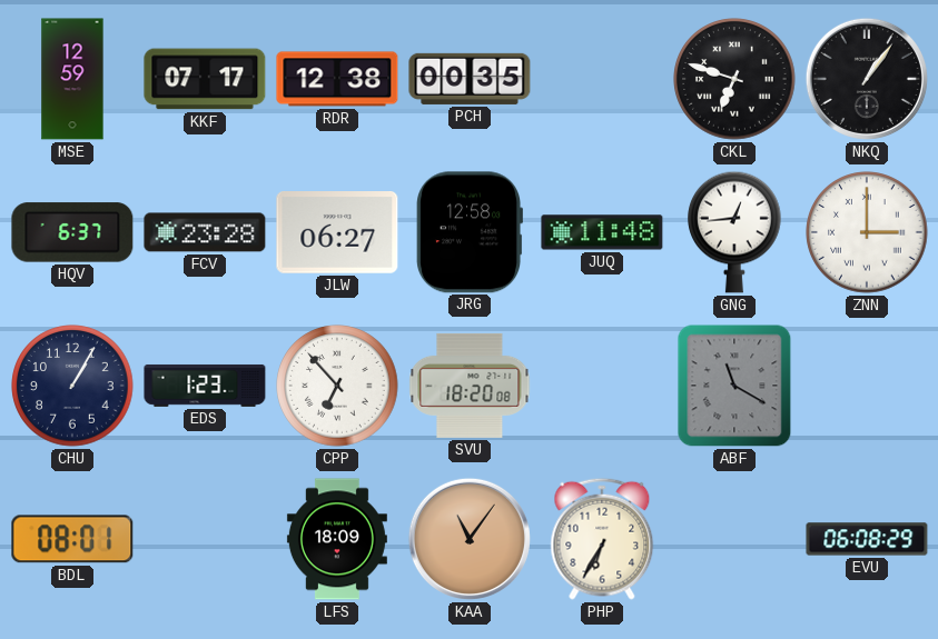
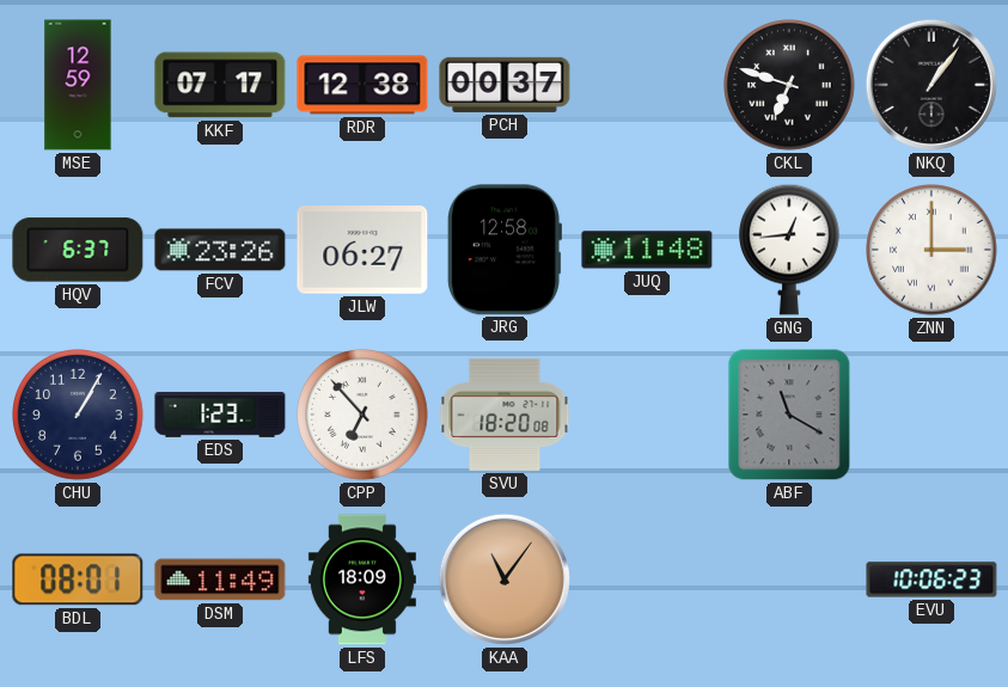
PCH: 00:35 -> 00:37
FCV: 23:28 -> 23:26
DSM: none -> 11:49
PHP: 6:35 -> none
EVU: 06:08 -> 10:06
